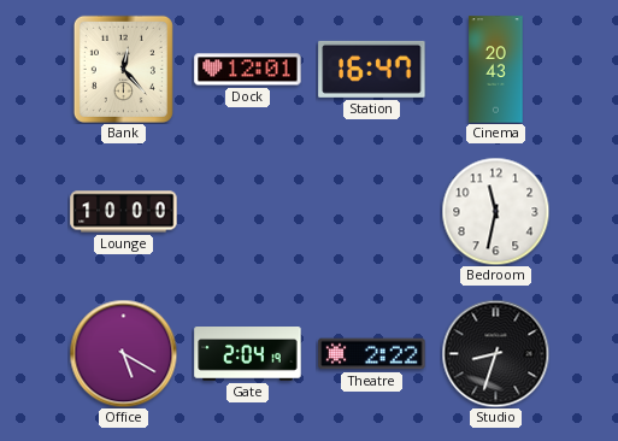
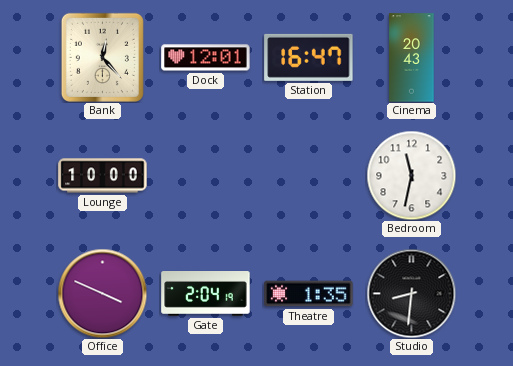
Office: 5:20 -> 3:49
Theatre: 2:22 -> 1:35
Studio: 8:33 -> 8:31
